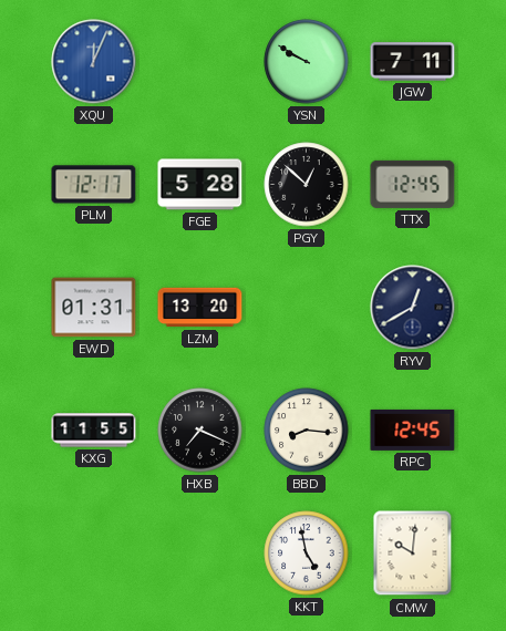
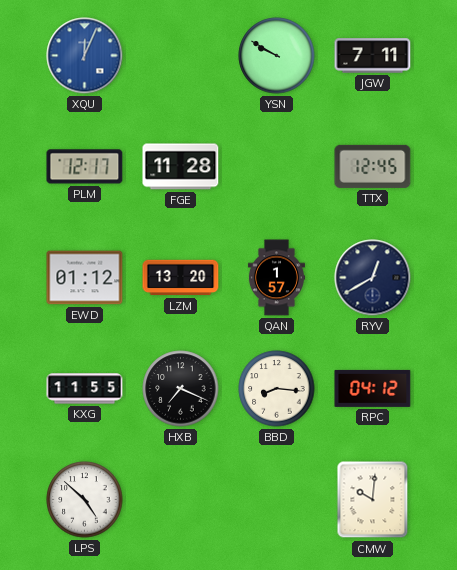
FGE: 5:28 -> 11:28
PGY: 12:52 -> none
EWD: 01:31 -> 01:12
QAN: none -> 1:57
RPC: 12:45 -> 04:12
LPS: none -> 4:52
KKT: 4:58 -> none
